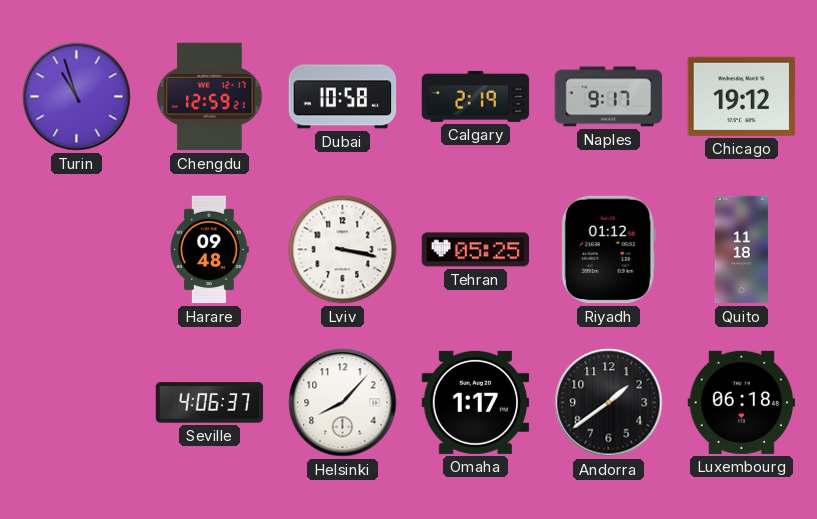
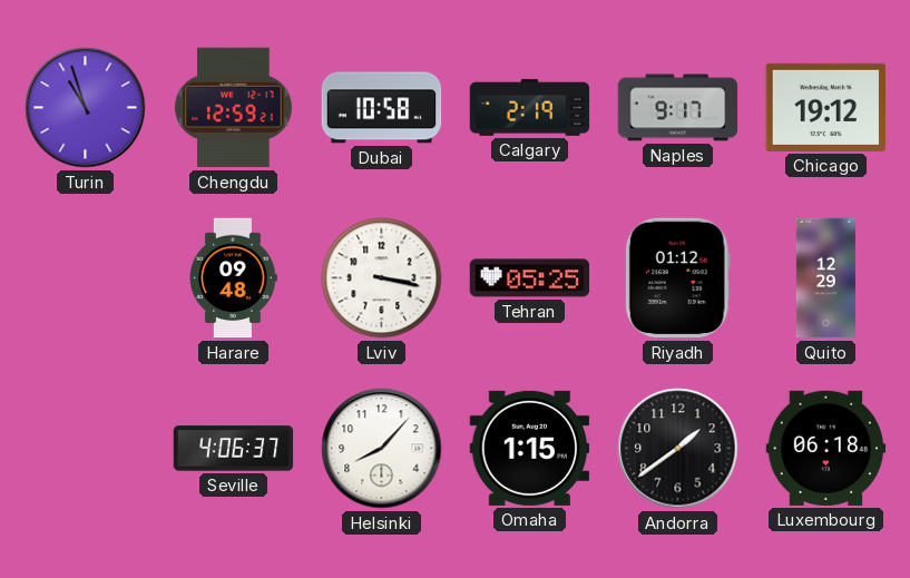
Quito: 11:18 -> 12:29
Omaha: 1:17 -> 1:15
